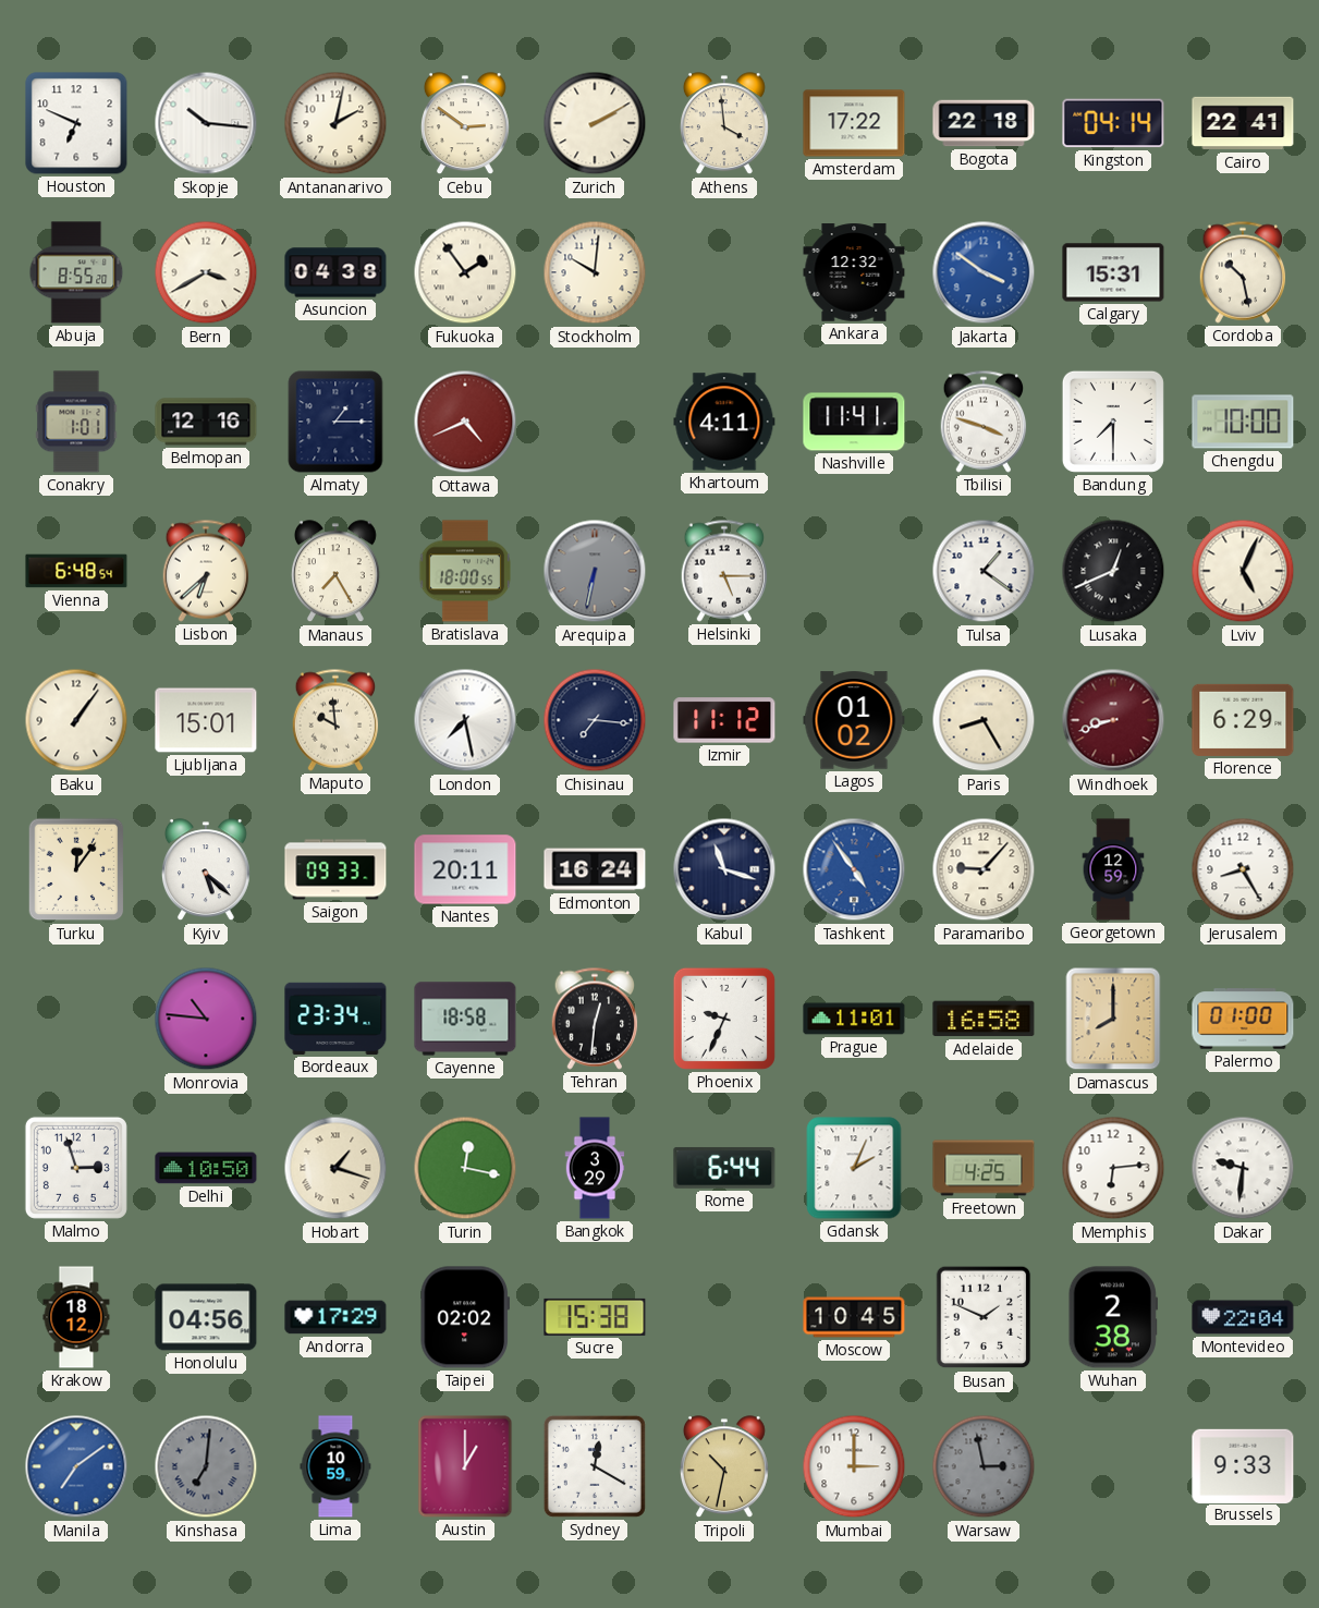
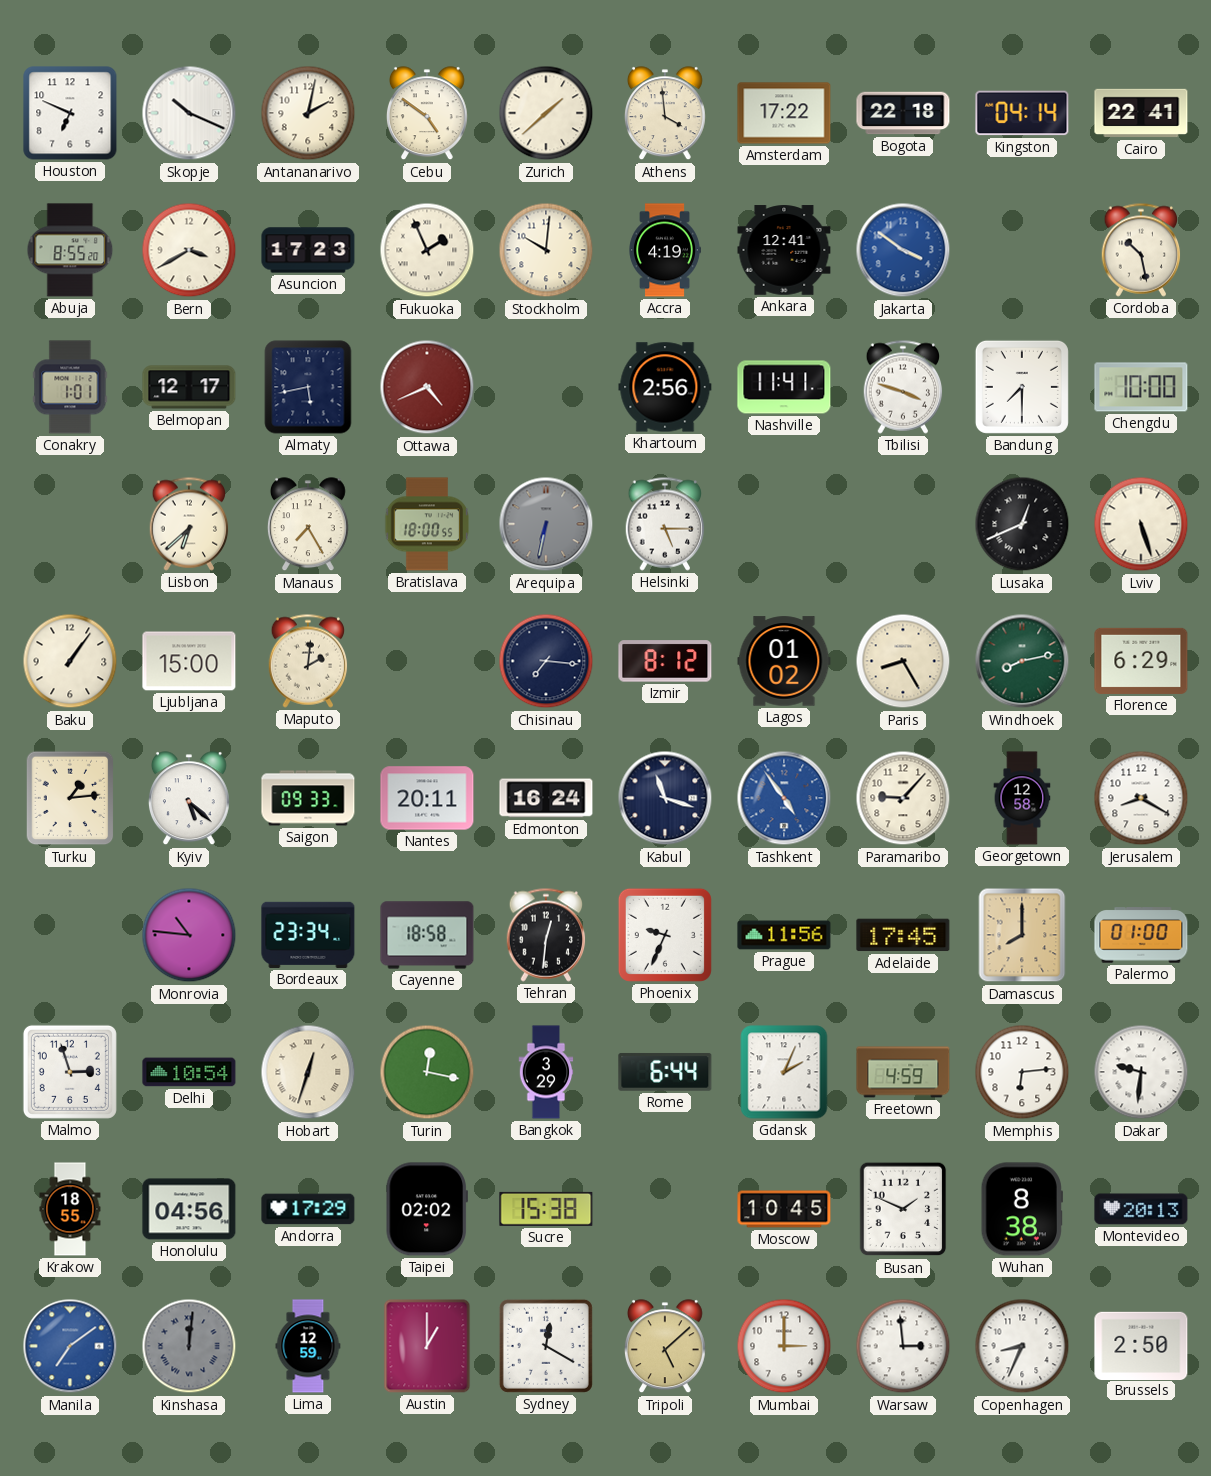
Skopje: 10:16 -> 10:19
Cebu: 2:51 -> 4:51
Zurich: 2:10 -> 1:38
Asuncion: 04:38 -> 17:23
Fukuoka: 1:54 -> 1:56
Accra: none -> 4:19
Ankara: 12:32 -> 12:41
Calgary: 15:31 -> none
Belmopan: 12:16 -> 12:17
Almaty: 1:15 -> 5:43
Khartoum: 4:11 -> 2:56
Vienna: 6:48 -> none
Tulsa: 1:21 -> none
Lviv: 5:04 -> 5:27
Ljubljana: 15:01 -> 15:00
Maputo: 9:59 -> 2:01
London: 7:28 -> none
Izmir: 11:12 -> 8:12
Windhoek: 8:42 -> 8:13
Windhoek dial: burgundy -> green
Turku: 12:06 -> 1:14
Georgetown: 12:59 -> 12:58
Jerusalem: 8:25 -> 8:20
Prague: 11:01 -> 11:56
Adelaide: 16:58 -> 17:45
Delhi: 10:50 -> 10:54
Hobart: 1:18 -> 12:33
Freetown: 4:25 -> 4:59
Krakow: 18:12 -> 18:55
Wuhan: 2:38 -> 8:38
Montevideo: 22:04 -> 20:13
Kinshasa: 7:01 -> 12:01
Lima: 10:59 -> 12:59
Tripoli: 10:32 -> 5:08
Warsaw: 2:58 -> 2:59
Warsaw dial: grey -> white
Copenhagen: none -> 8:34
Brussels: 9:33 -> 2:50
